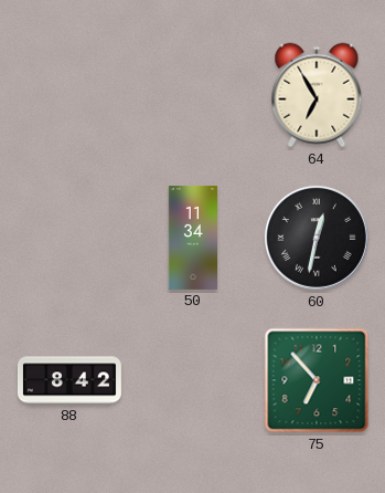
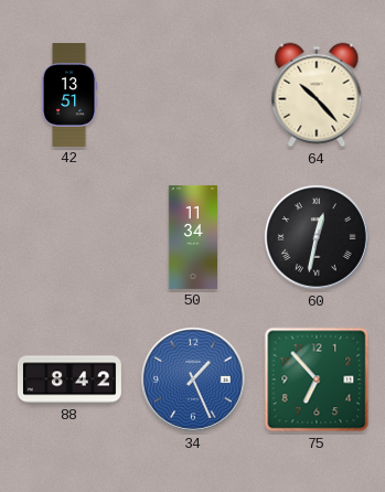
42: none -> 13:51
64: 6:55 -> 10:23
34: none -> 1:26
